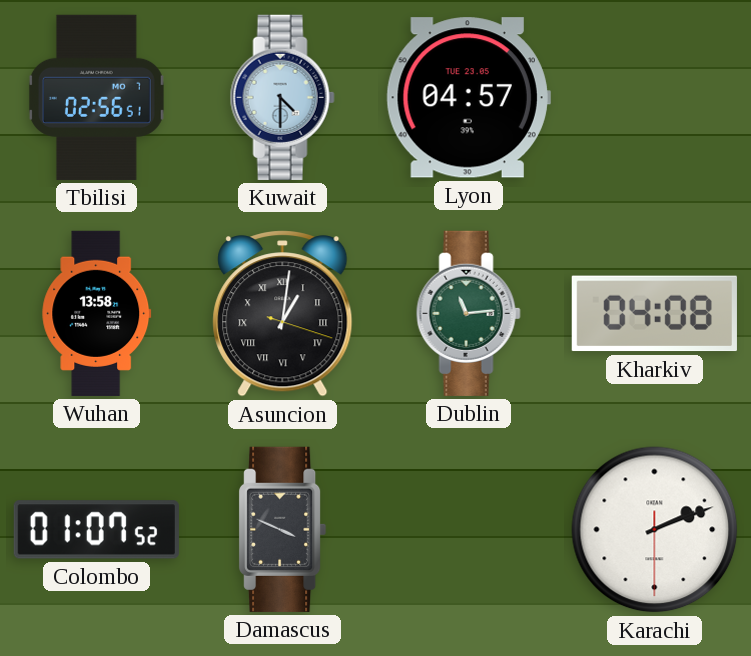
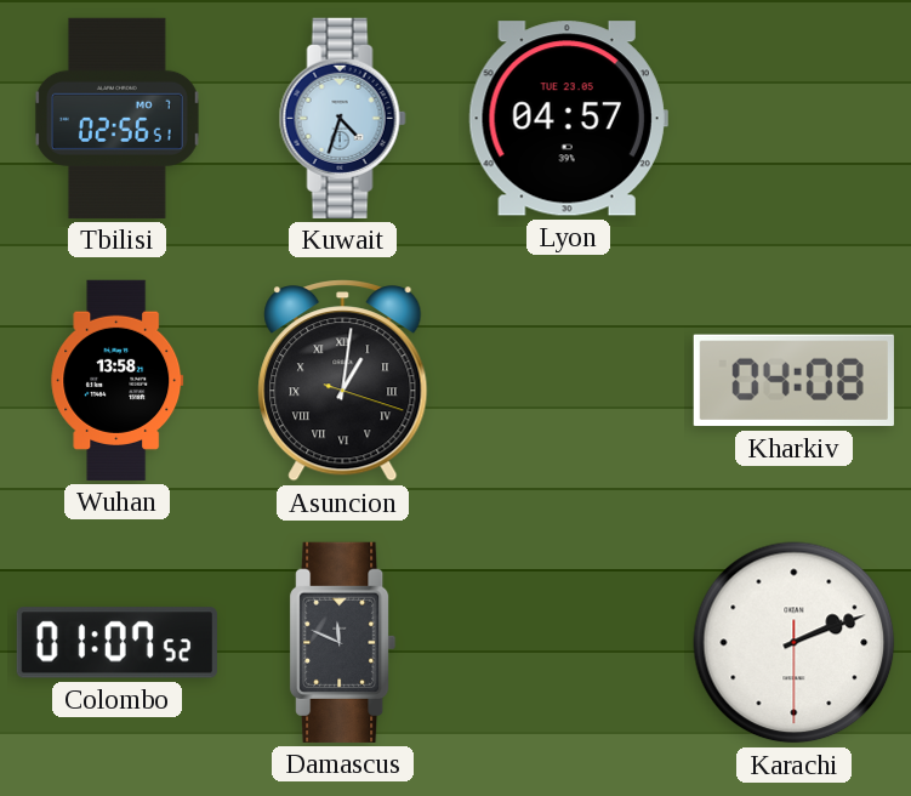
Kuwait: 4:30 -> 4:33
Dublin: 11:14 -> none
Damascus: 3:49 -> 11:49
